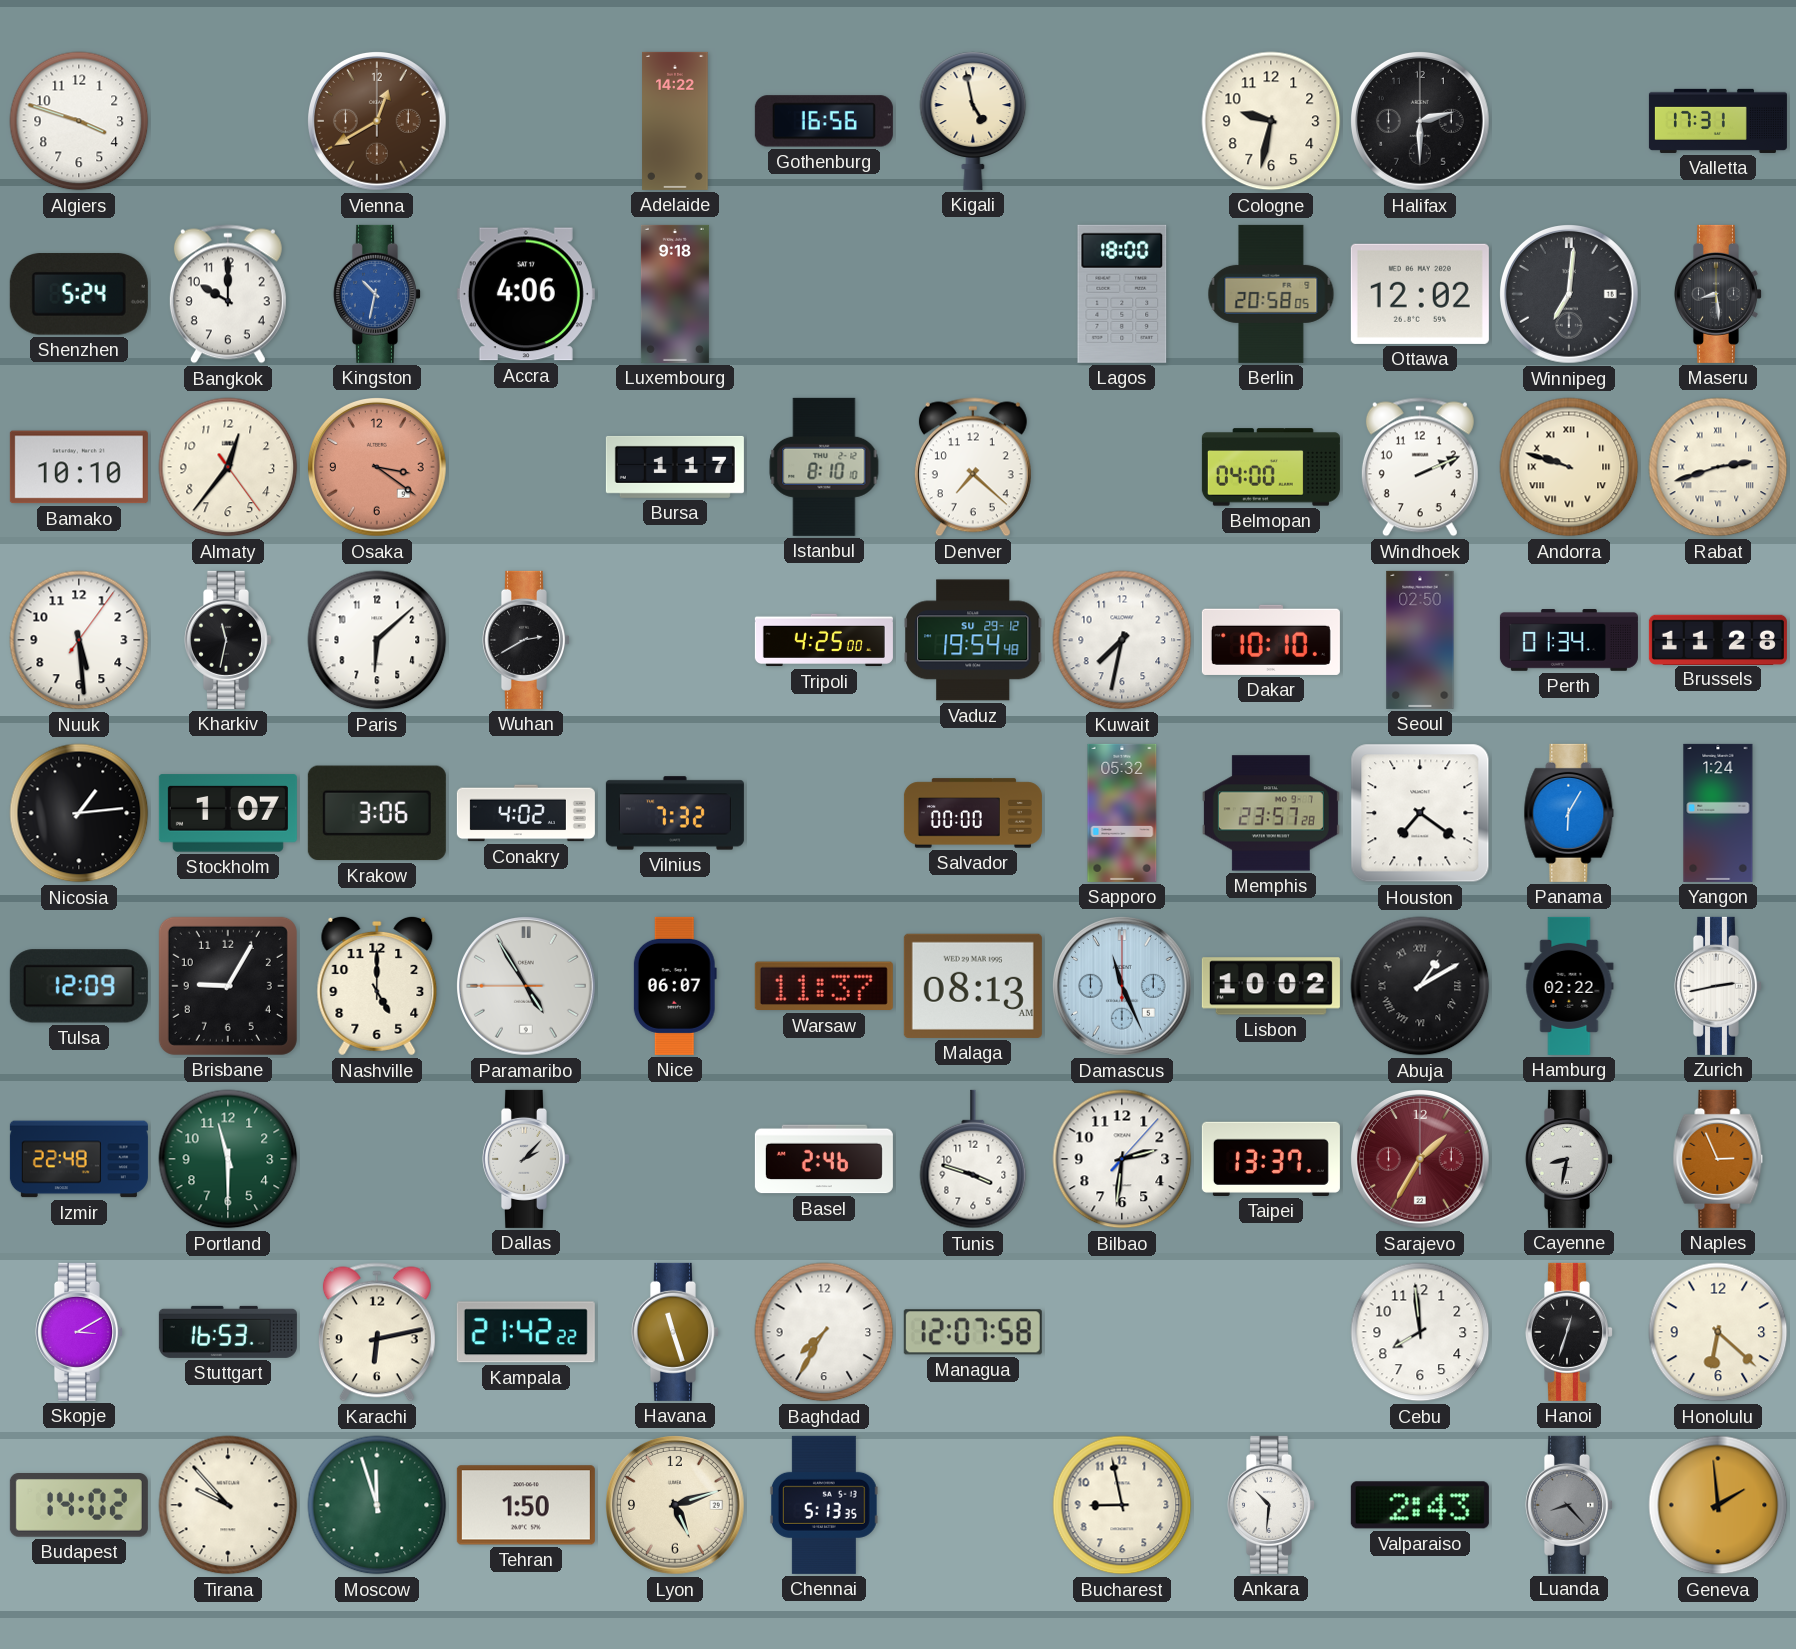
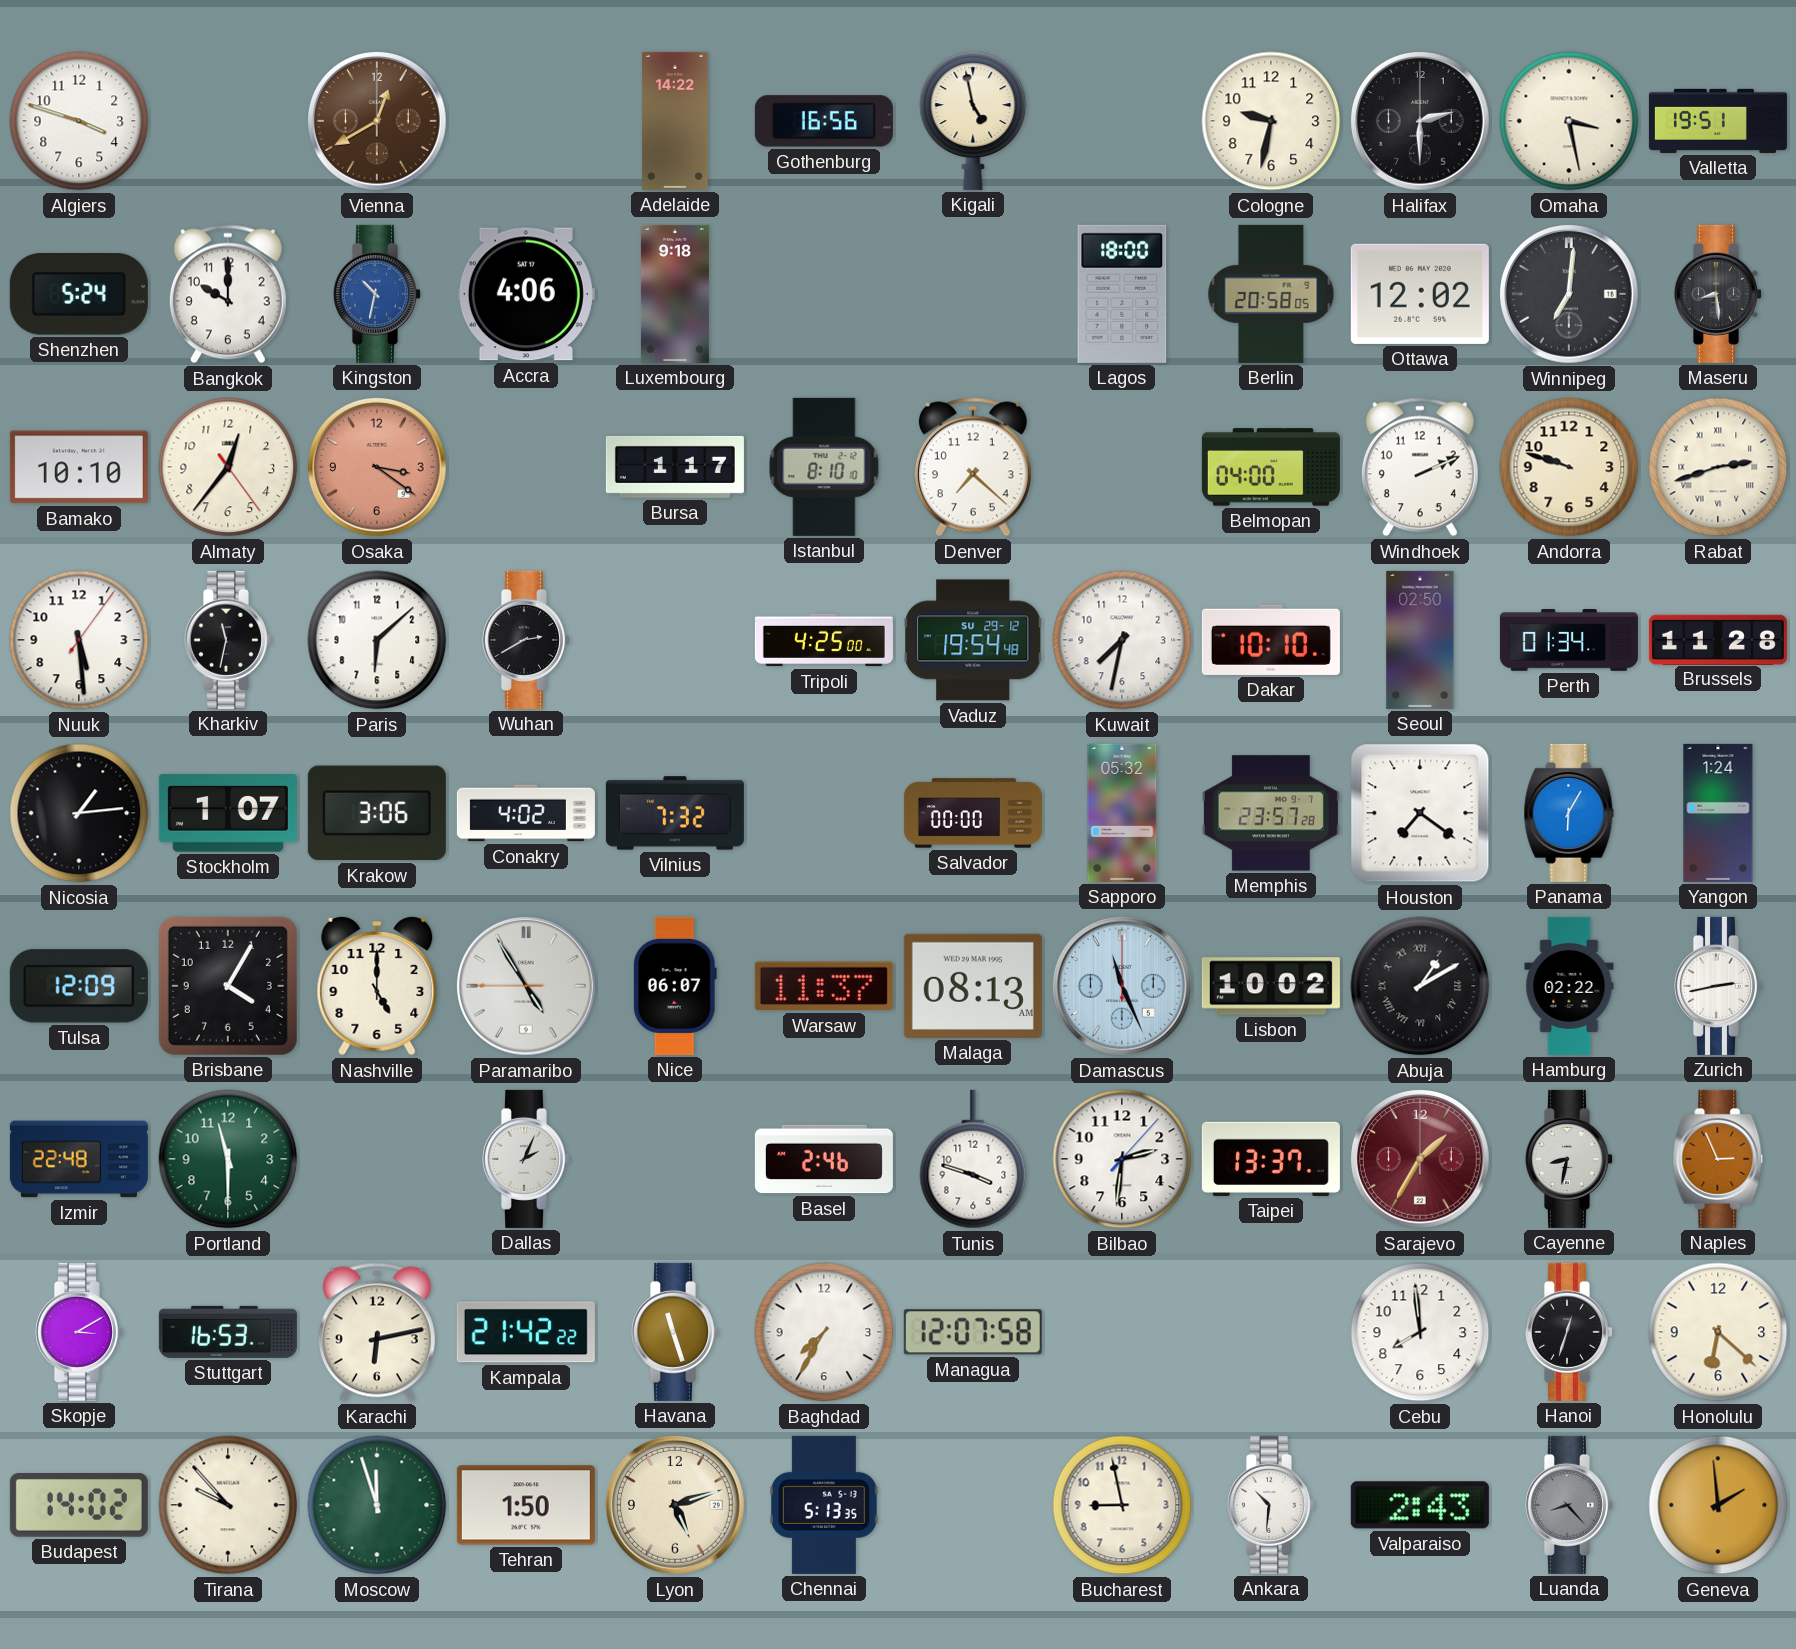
Omaha: none -> 3:28
Valletta: 17:31 -> 19:51
Andorra numerals: Roman -> Arabic
Brisbane: 9:05 -> 4:05
Dallas: 2:07 -> 2:04
